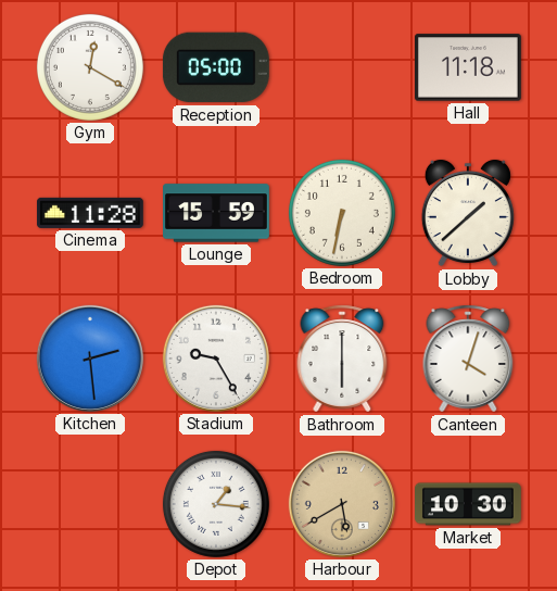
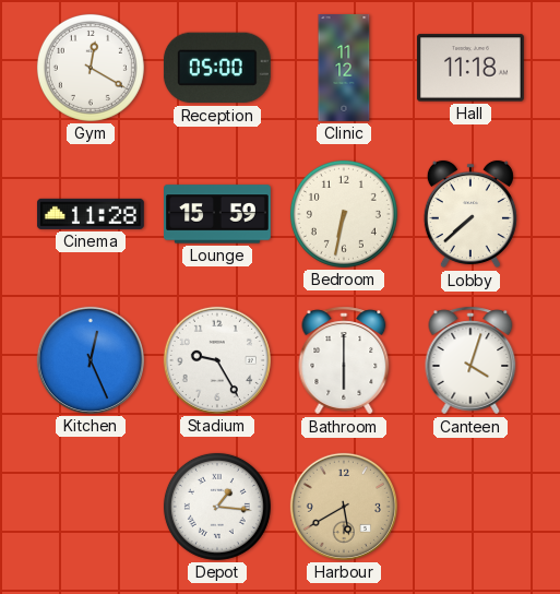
Clinic: none -> 11:12
Lobby: 1:38 -> 7:38
Kitchen: 2:29 -> 12:26
Market: 10:30 -> none
